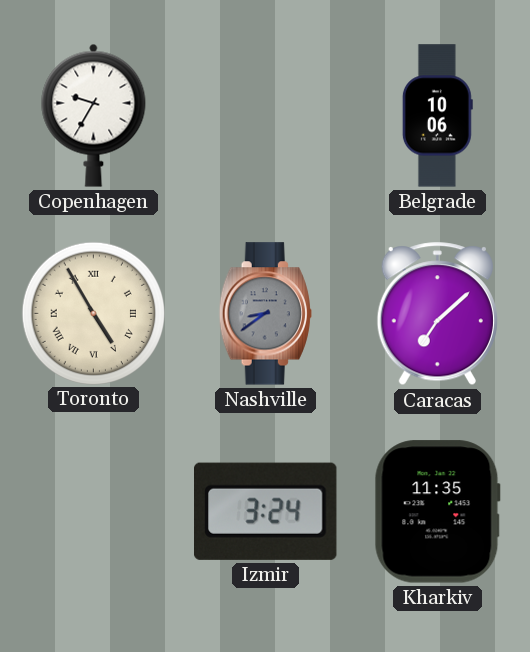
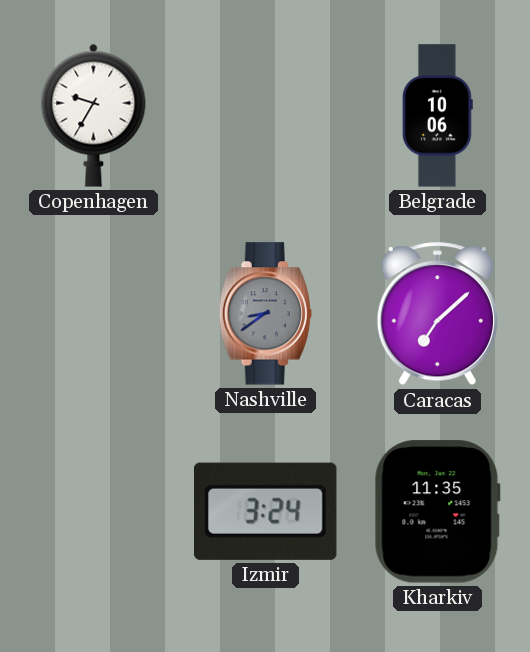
Toronto: 4:55 -> none
